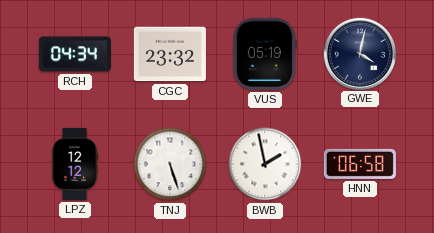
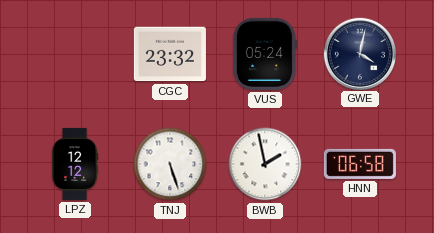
RCH: 04:34 -> none
VUS: 05:19 -> 05:24
